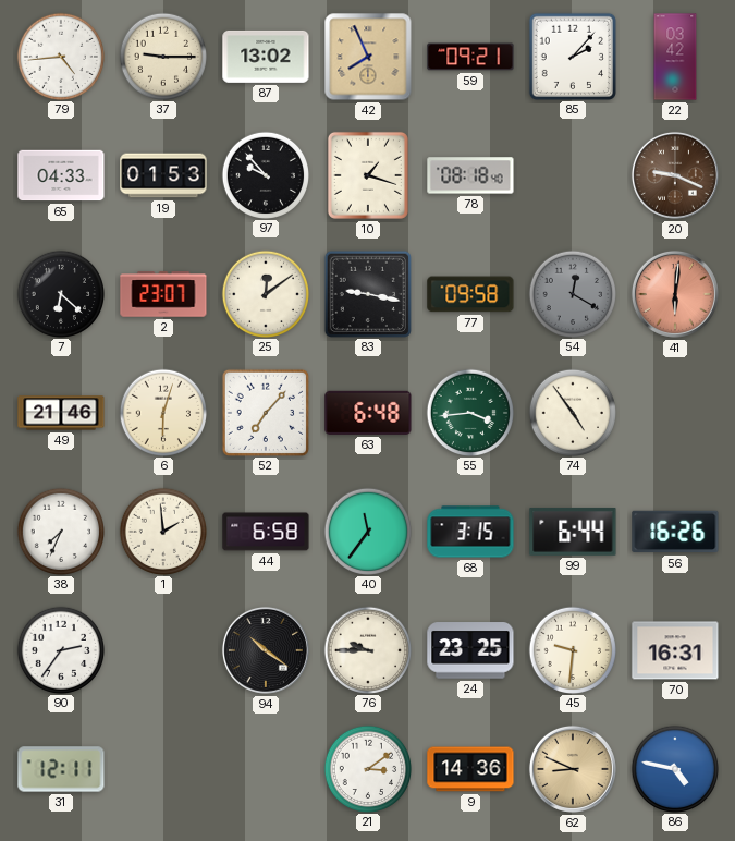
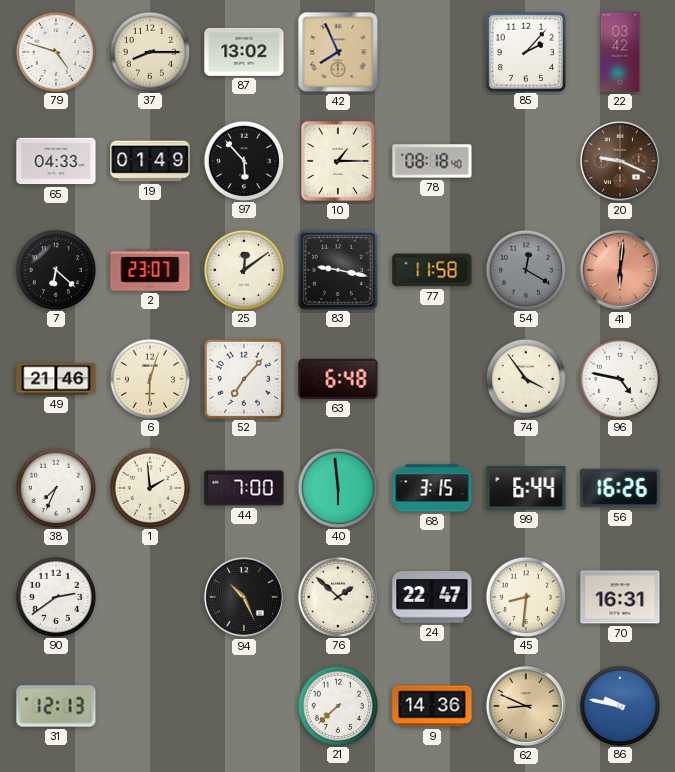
79: 4:44 -> 4:48
37: 9:15 -> 8:15
59: 09:21 -> none
19: 01:53 -> 01:49
97: 9:53 -> 5:53
10: 1:18 -> 1:15
77: 09:58 -> 11:58
55: 3:44 -> none
74: 4:54 -> 3:54
96: none -> 4:47
44: 6:58 -> 7:00
40: 11:36 -> 5:59
90: 2:36 -> 2:39
94: 10:21 -> 10:26
76: 9:45 -> 1:52
24: 23:25 -> 22:47
45: 9:31 -> 8:31
31: 12:11 -> 12:13
21: 3:09 -> 7:38
86: 4:47 -> 9:47
